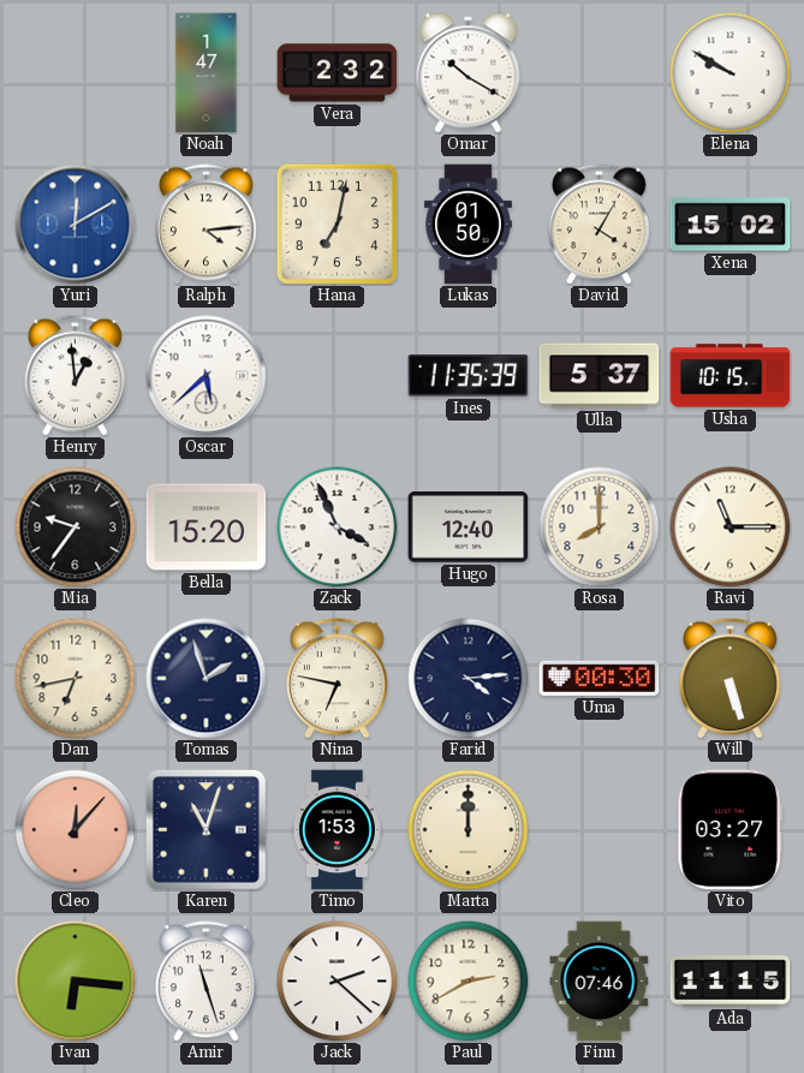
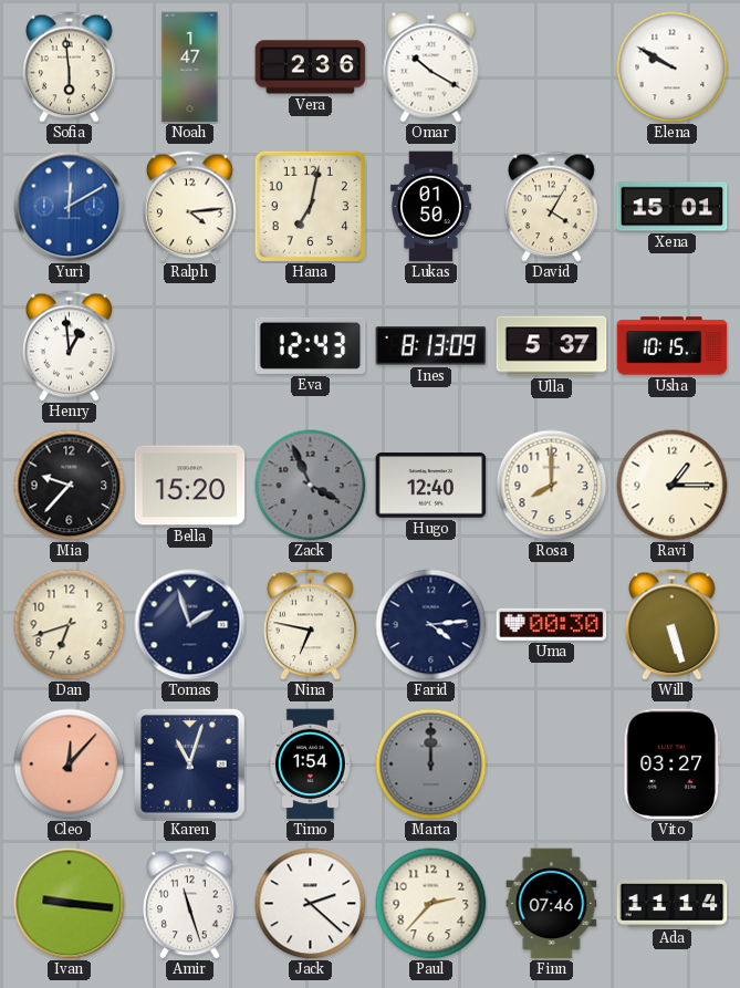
Sofia: none -> 5:59
Vera: 2:32 -> 2:36
Xena: 15:02 -> 15:01
Oscar: 5:38 -> none
Eva: none -> 12:43
Ines: 11:35 -> 8:13
Mia: 9:36 -> 9:37
Zack dial: white -> grey
Ravi: 11:15 -> 1:15
Dan: 6:43 -> 6:42
Timo: 1:53 -> 1:54
Marta dial: cream -> grey
Ivan: 6:16 -> 9:16
Paul: 2:40 -> 2:37
Ada: 11:15 -> 11:14
